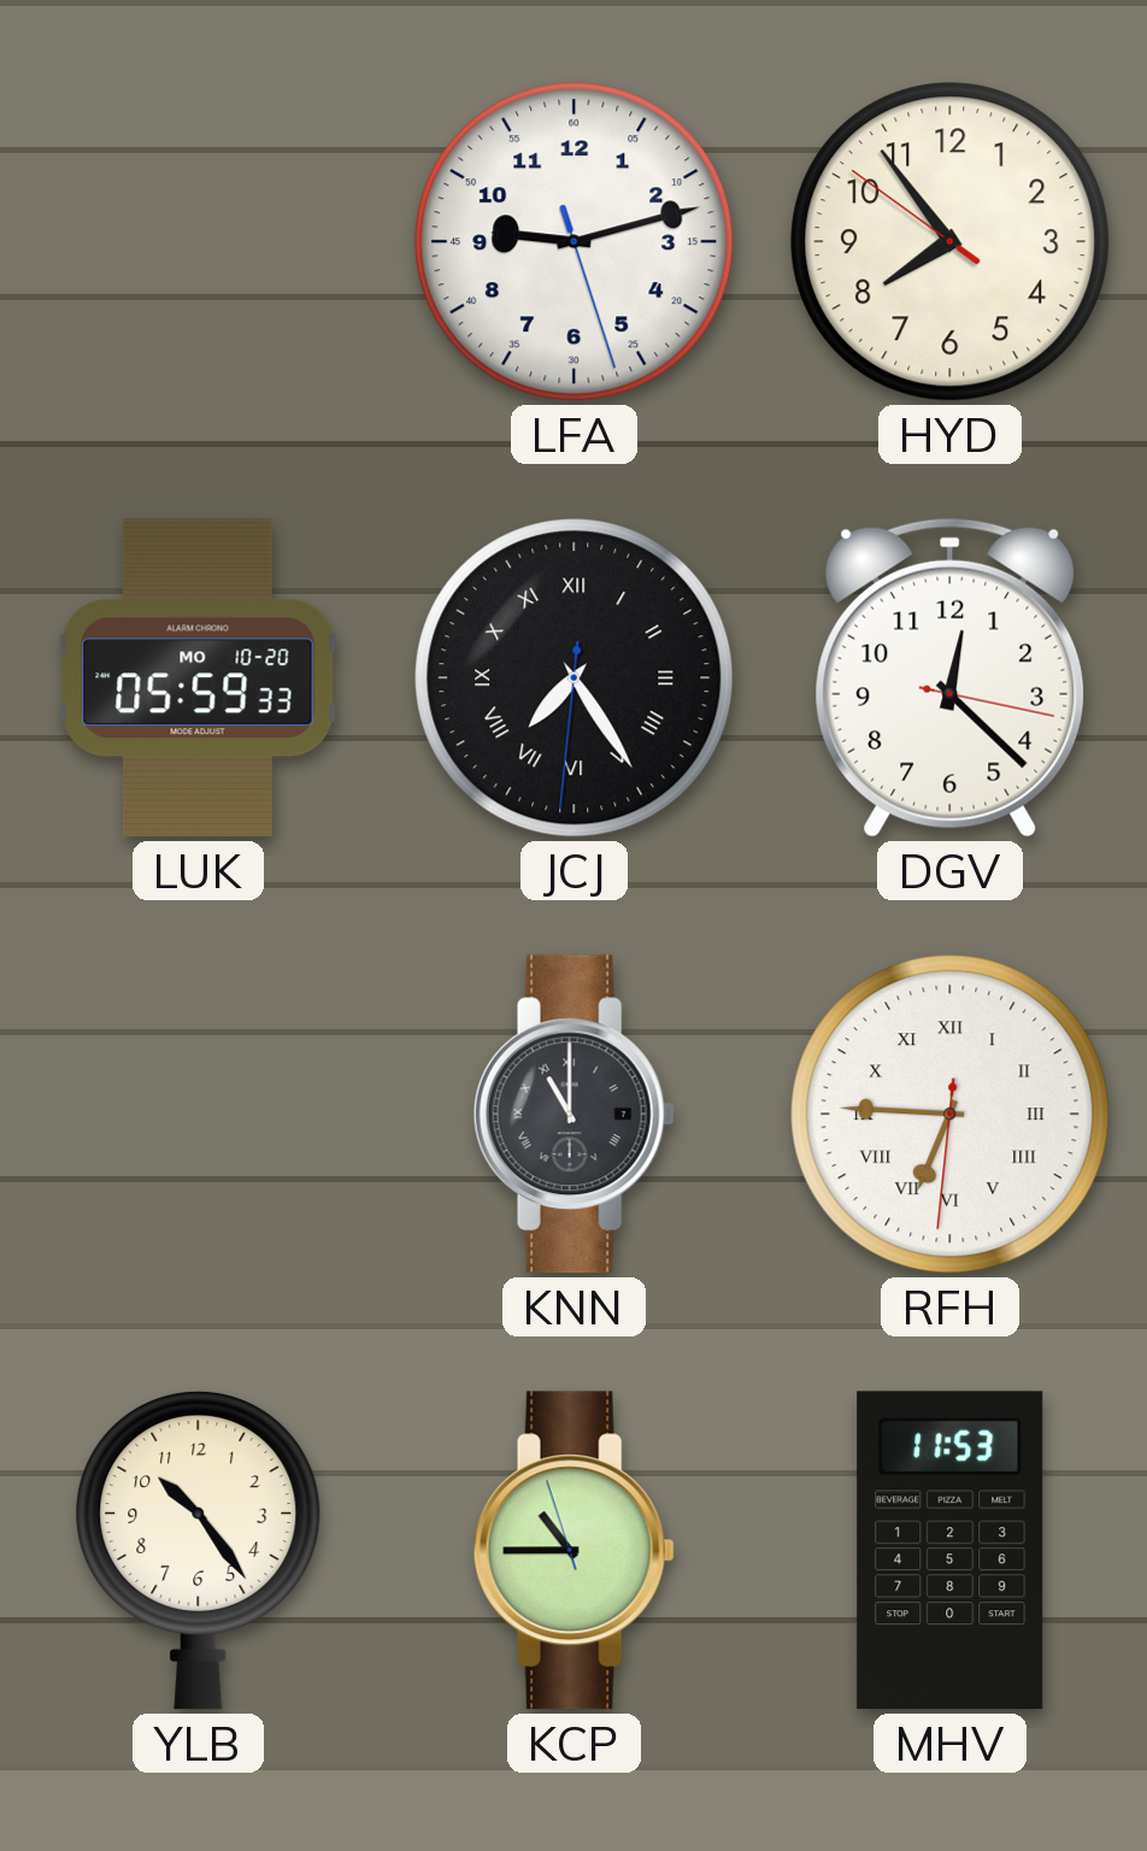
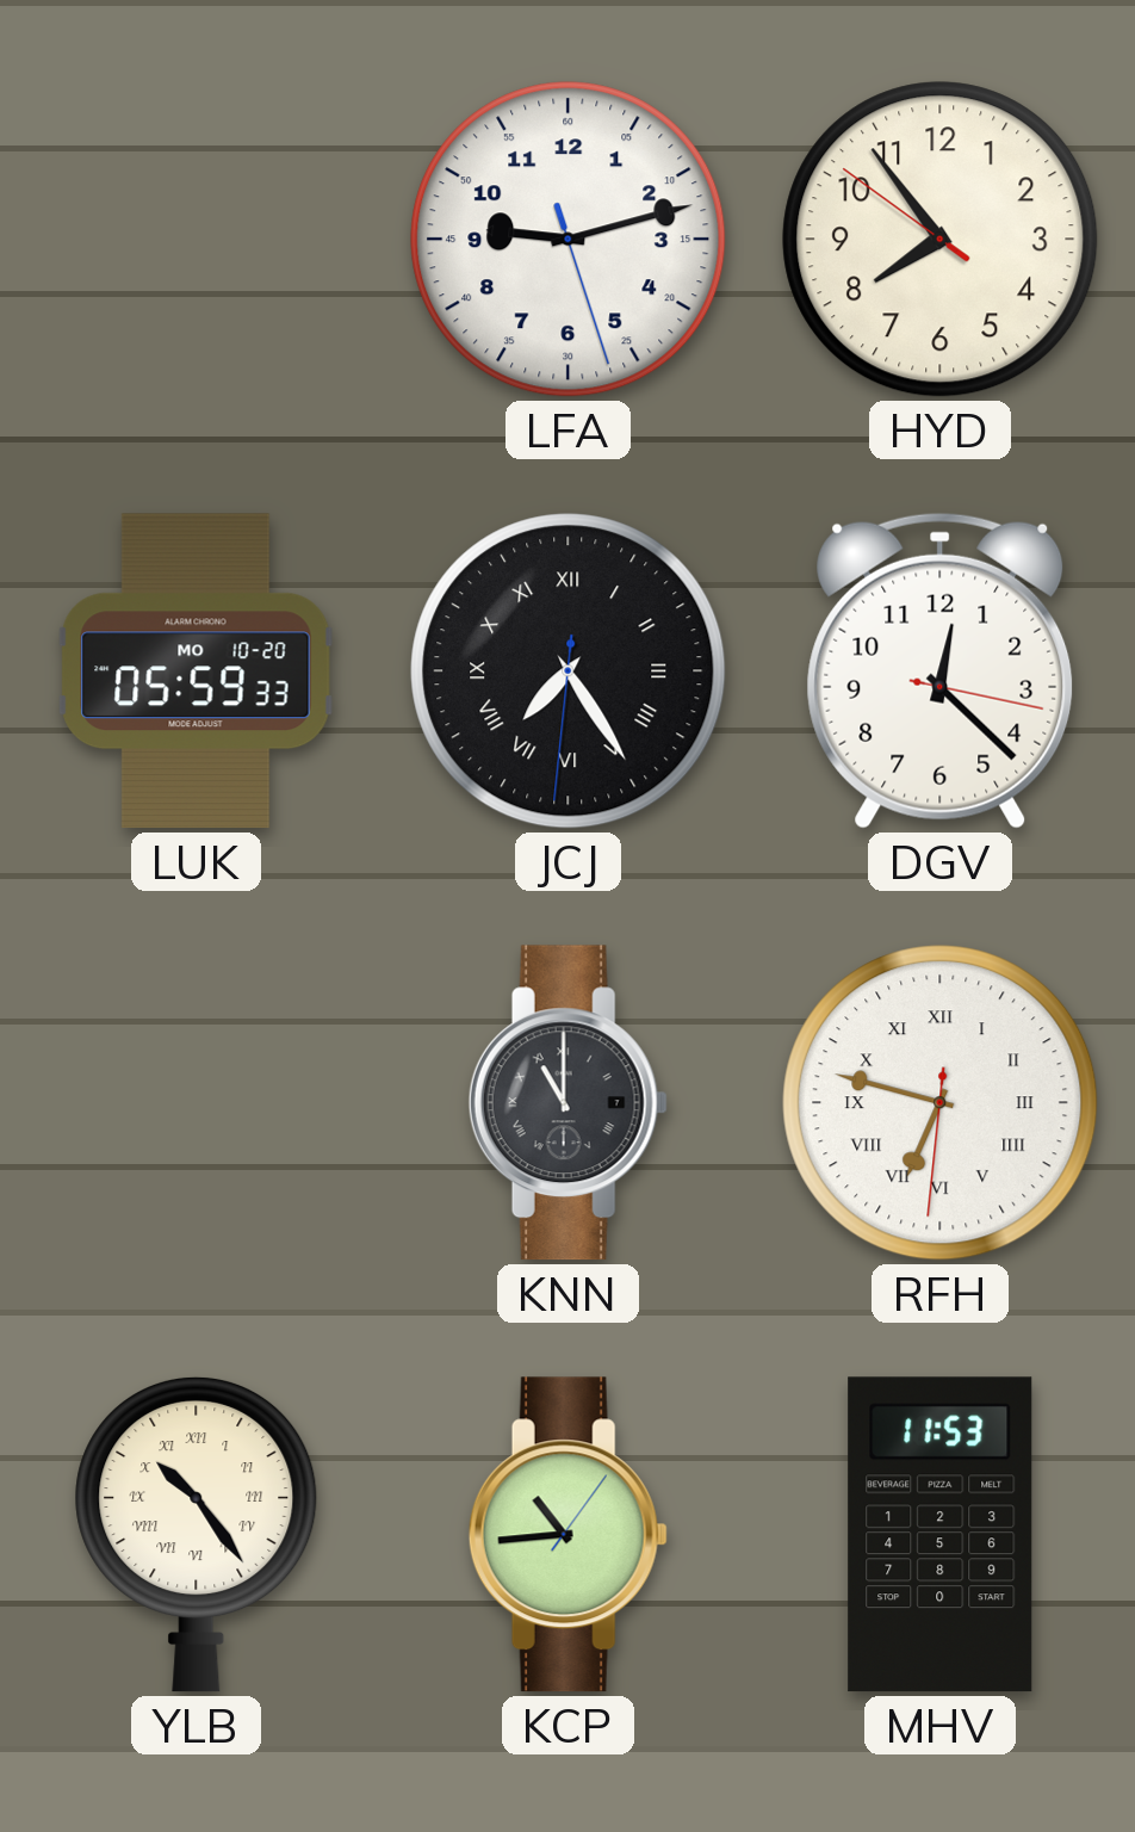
RFH: 6:45 -> 6:47
YLB numerals: Arabic -> Roman
KCP: 10:44:57 -> 10:44:06
